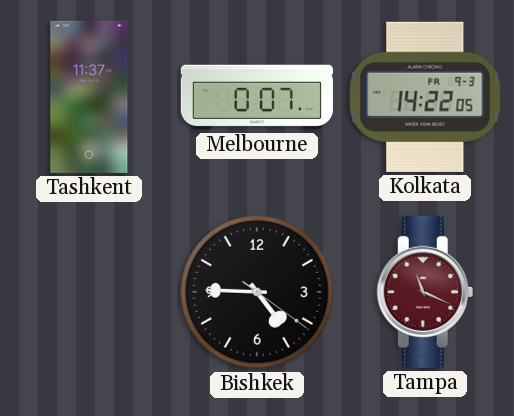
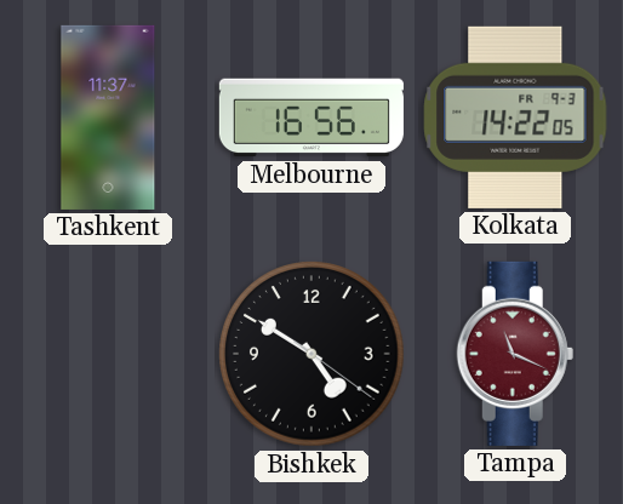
Melbourne: 0:07 -> 16:56
Bishkek: 4:45 -> 4:50
